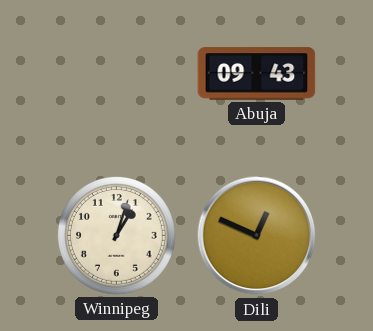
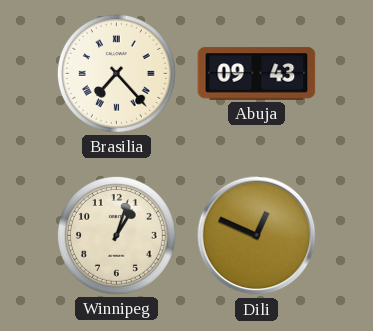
Brasilia: none -> 7:23
